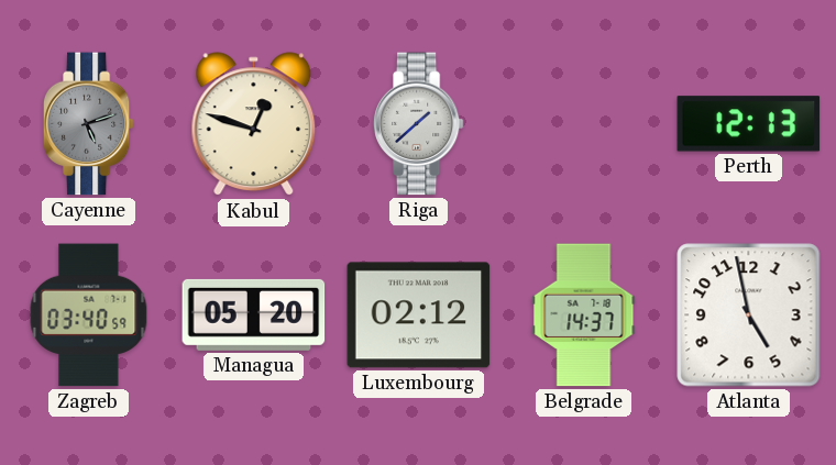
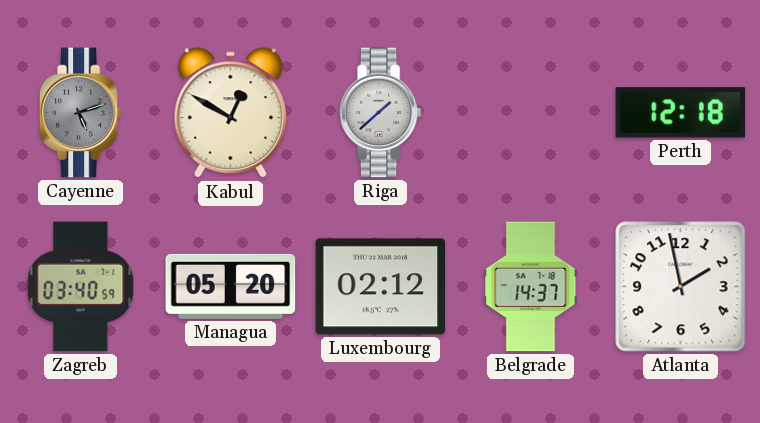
Kabul: 12:48 -> 12:50
Perth: 12:13 -> 12:18
Atlanta: 4:58 -> 1:58
